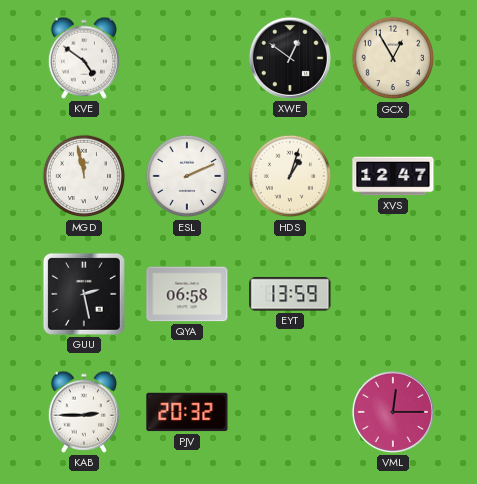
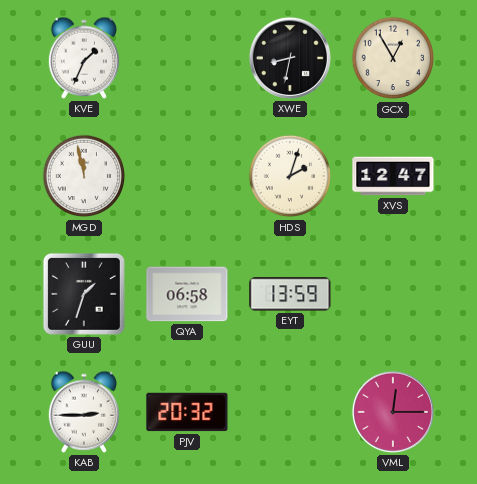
KVE: 4:51 -> 1:34
XWE: 12:51 -> 8:32
ESL: 2:11 -> none
HDS: 1:03 -> 2:03
GUU: 2:28 -> 1:33
